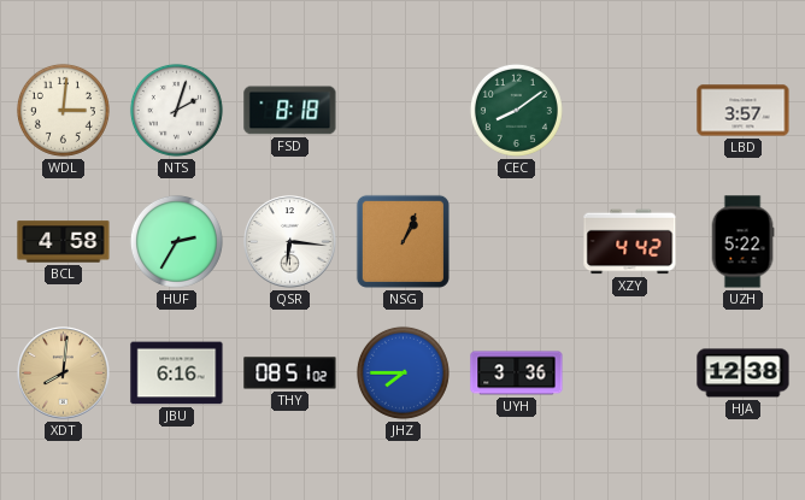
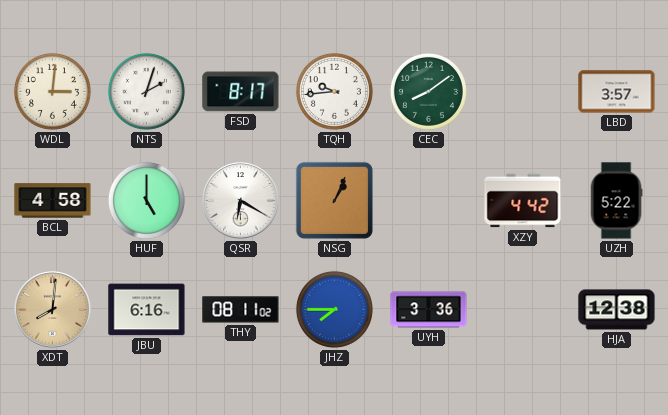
FSD: 8:18 -> 8:17
TQH: none -> 9:44
HUF: 2:35 -> 5:00
QSR: 6:16 -> 6:20
THY: 08:51 -> 08:11
